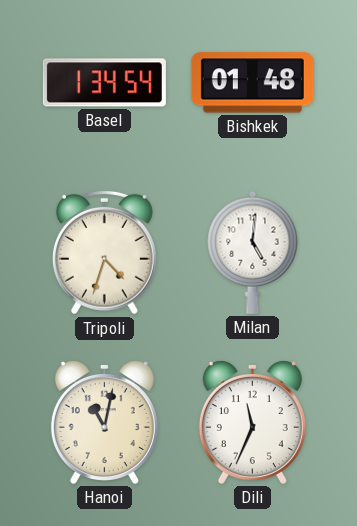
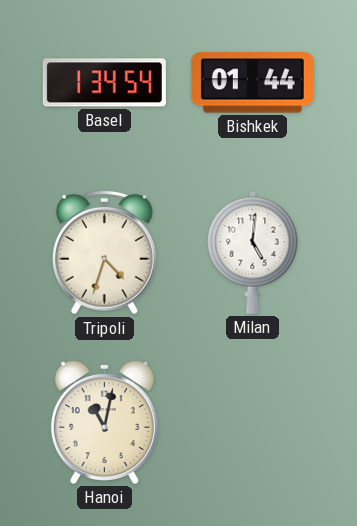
Bishkek: 01:48 -> 01:44
Dili: 11:34 -> none
